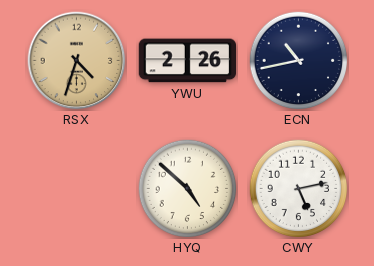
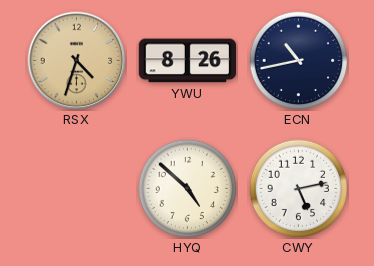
YWU: 2:26 -> 8:26
